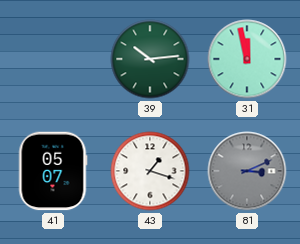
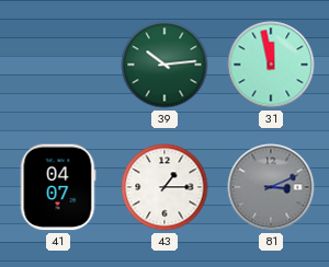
41: 05:07 -> 04:07
43: 1:18 -> 1:15
